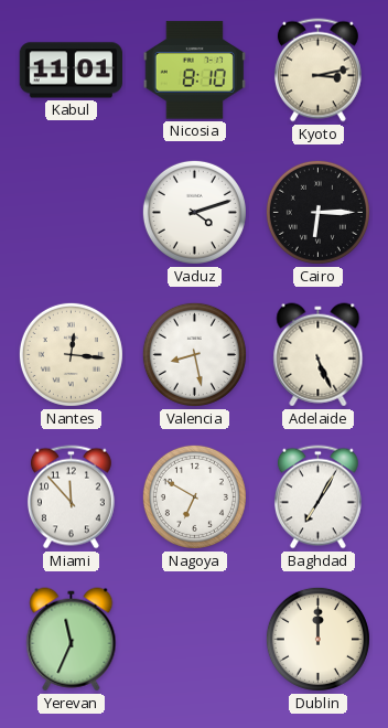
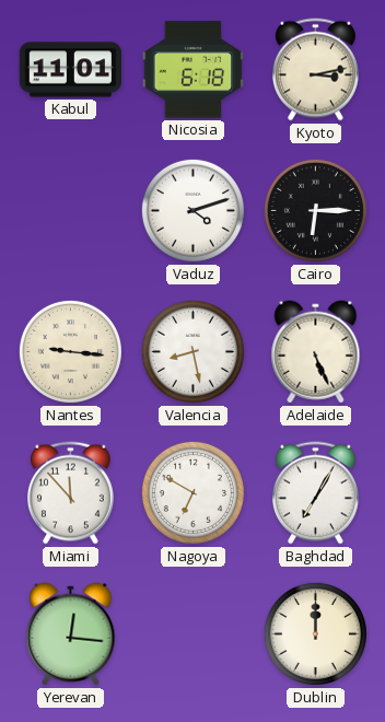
Nicosia: 8:10 -> 6:18
Nantes: 12:16 -> 9:16
Yerevan: 11:34 -> 12:16
